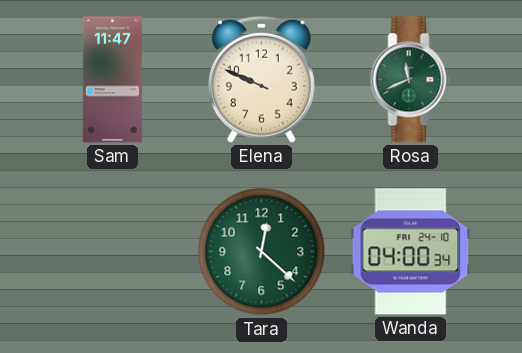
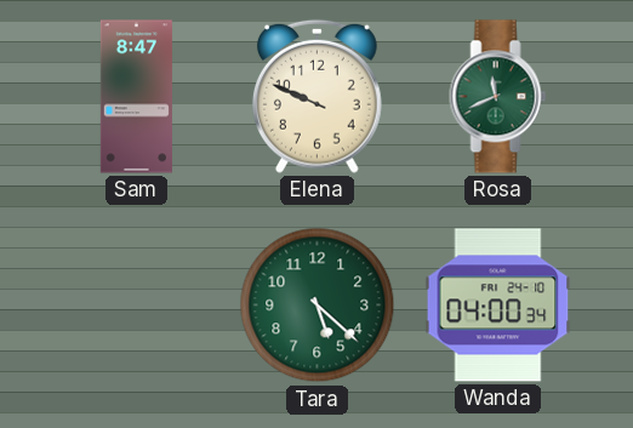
Sam: 11:47 -> 8:47
Tara: 12:22 -> 5:22
